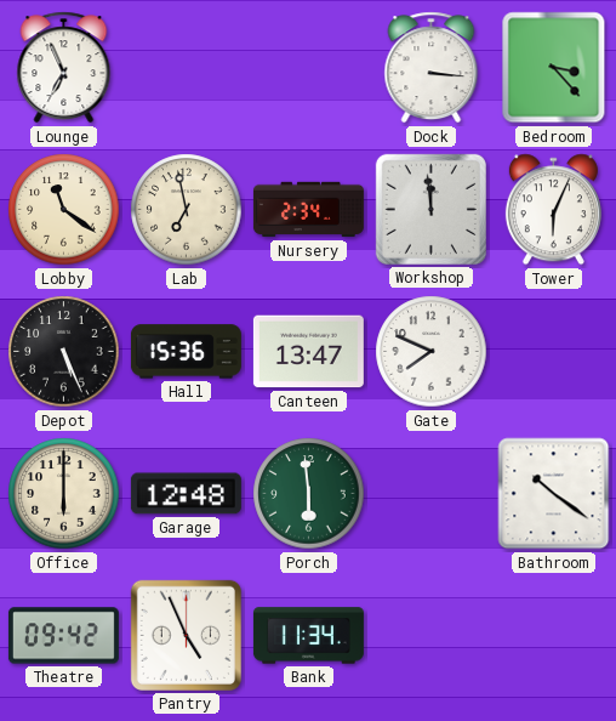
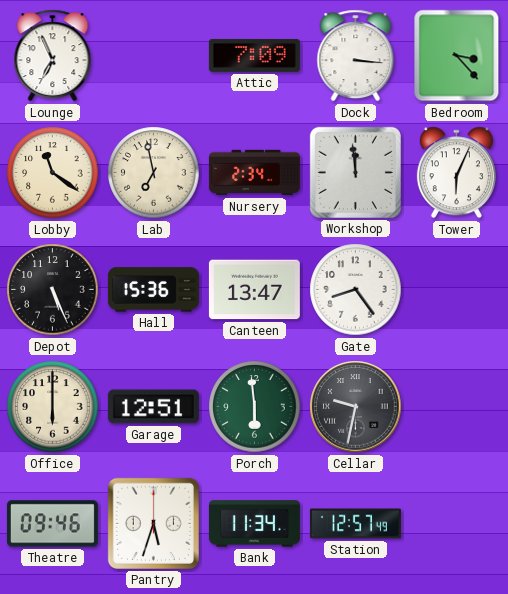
Attic: none -> 7:09
Gate: 7:49 -> 8:24
Garage: 12:48 -> 12:51
Cellar: none -> 9:32
Bathroom: 10:21 -> none
Theatre: 09:42 -> 09:46
Pantry: 4:56 -> 5:33
Station: none -> 12:57
